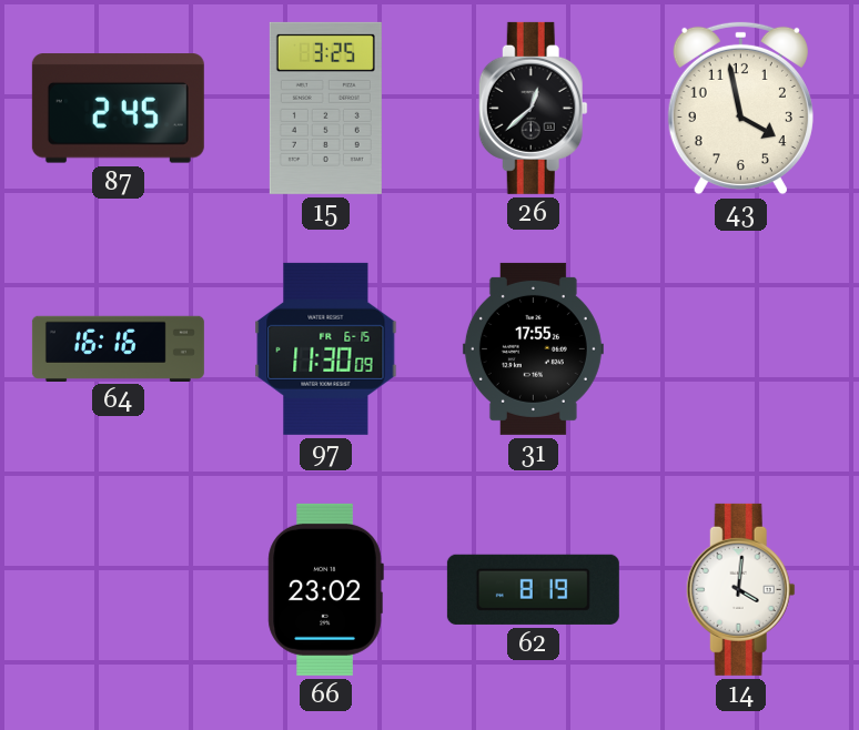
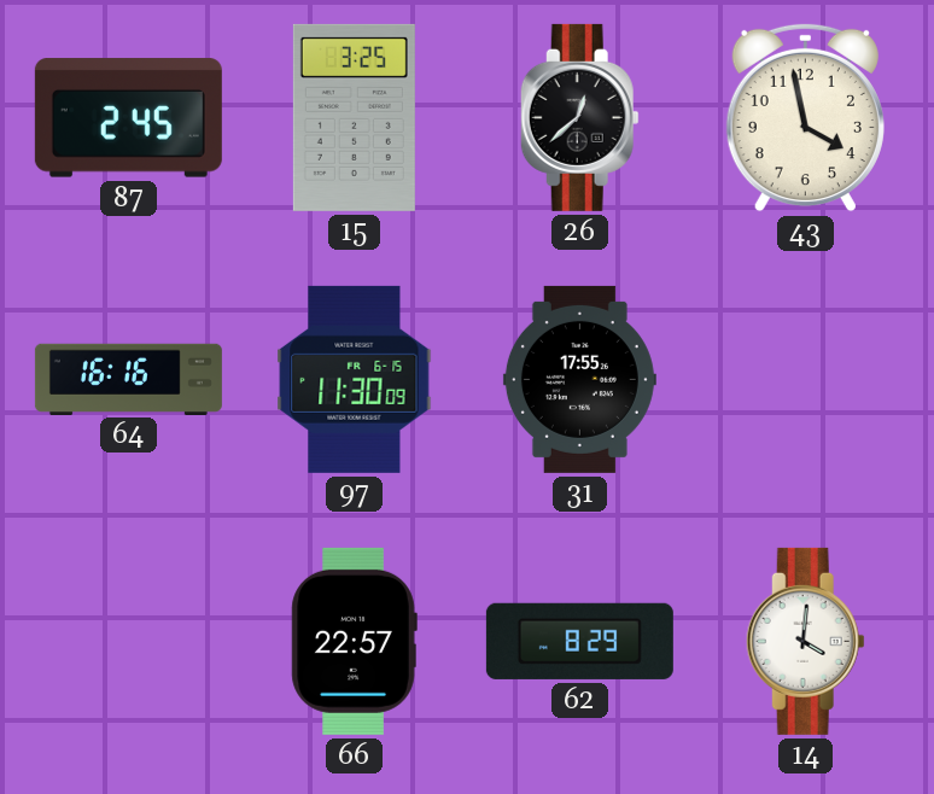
66: 23:02 -> 22:57
62: 8:19 -> 8:29
